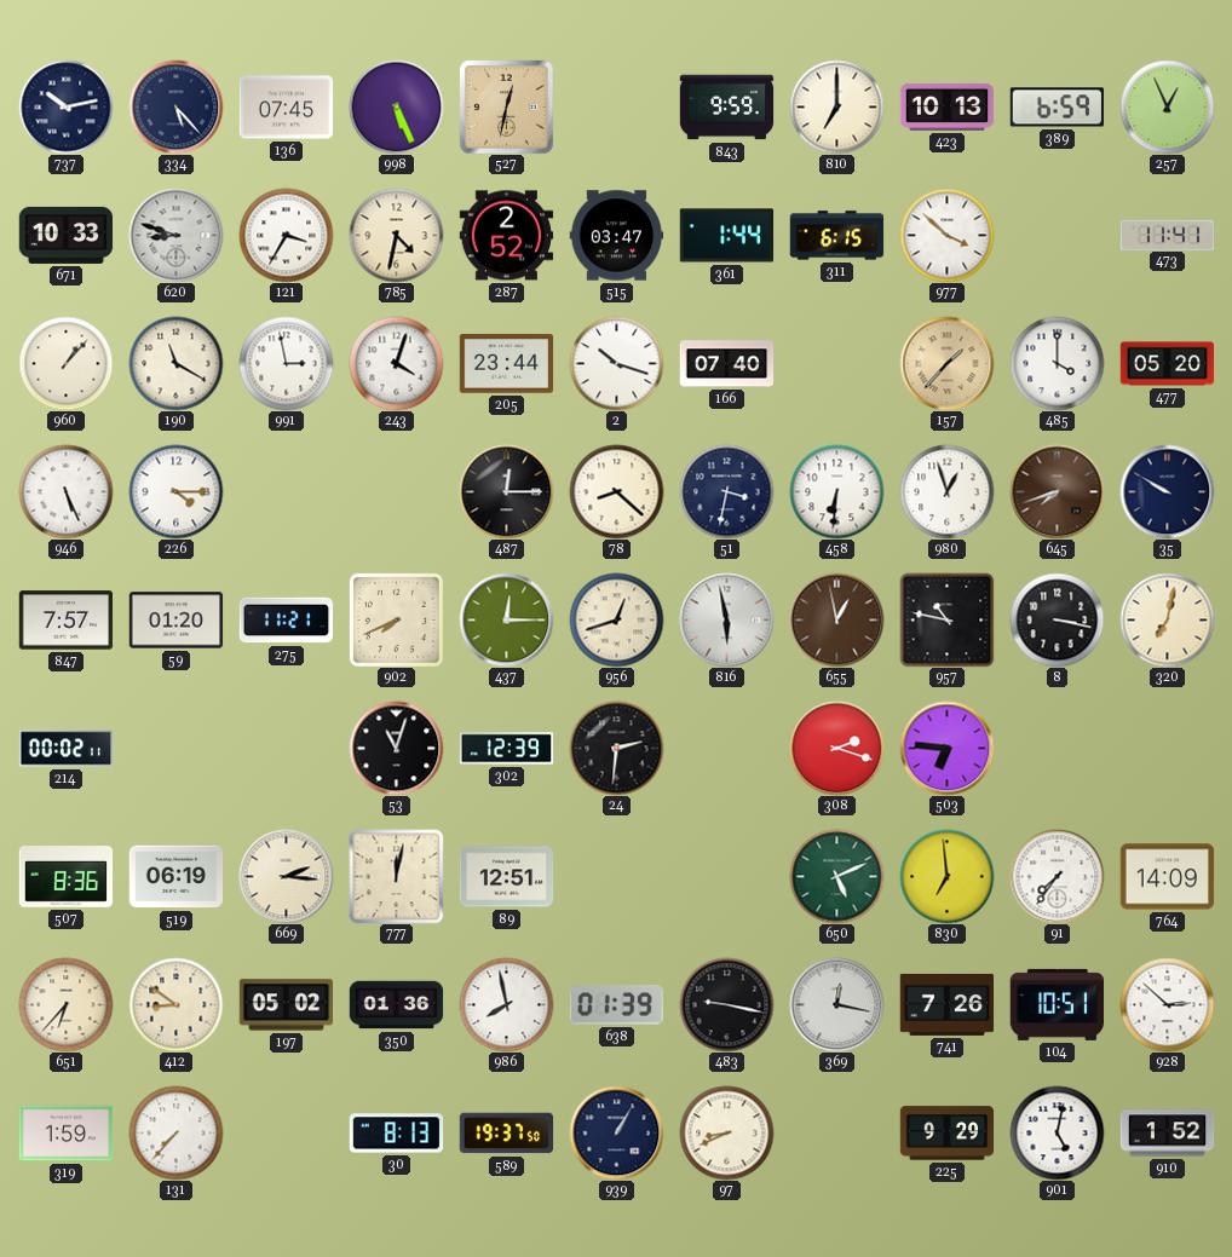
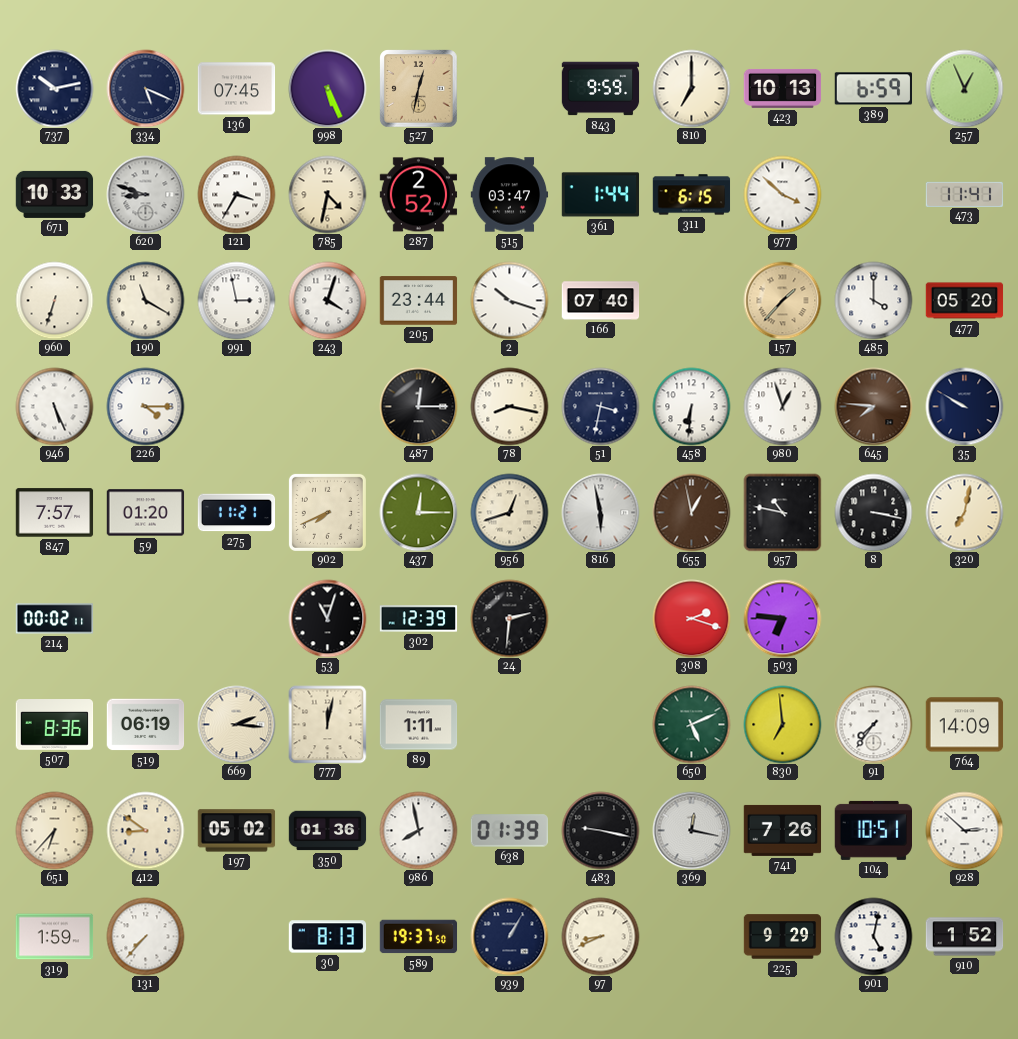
334: 5:23 -> 5:19
960: 1:07 -> 6:33
78: 8:22 -> 8:17
645: 7:42 -> 7:46
89: 12:51 -> 1:11
